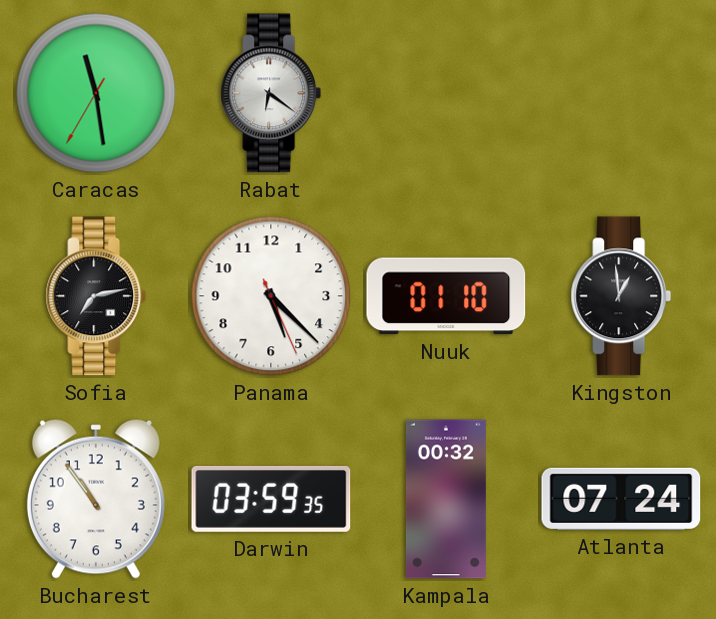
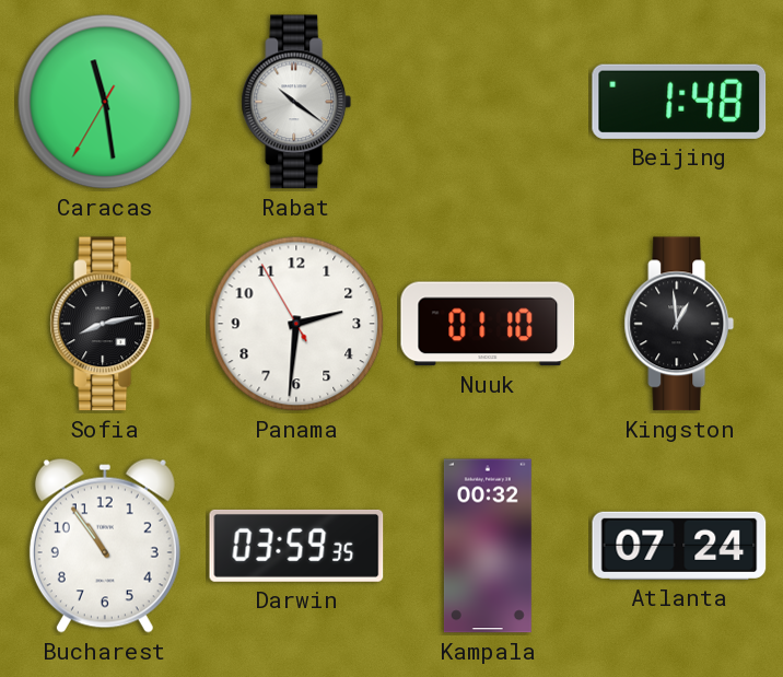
Rabat: 6:21 -> 10:21
Beijing: none -> 1:48
Sofia: 7:13 -> 8:13
Panama: 5:22 -> 2:30
